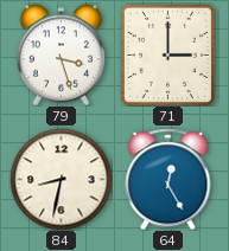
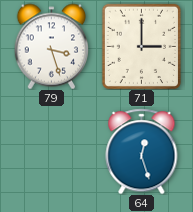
84: 8:32 -> none
64: 12:25 -> 12:27
